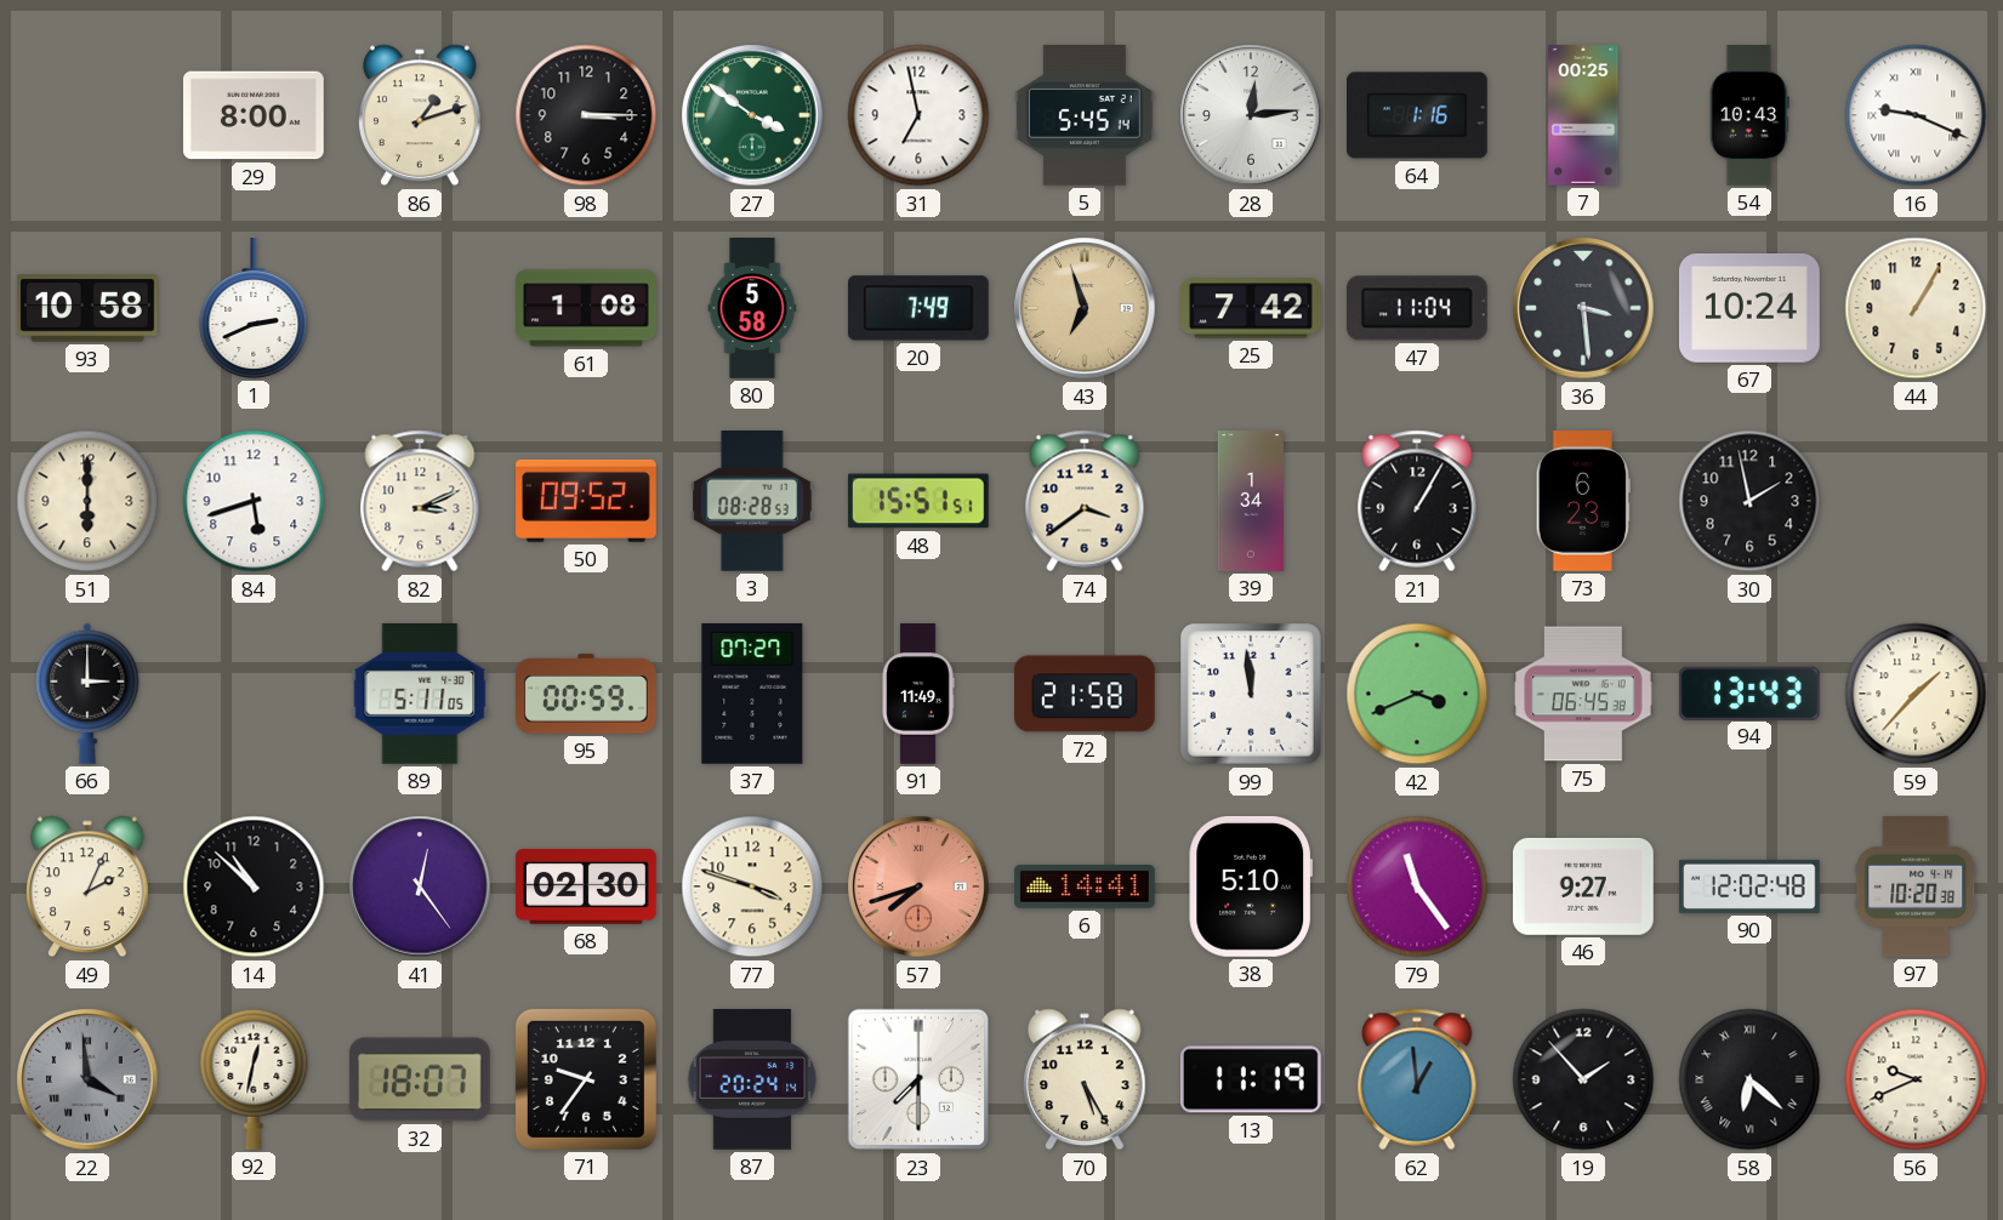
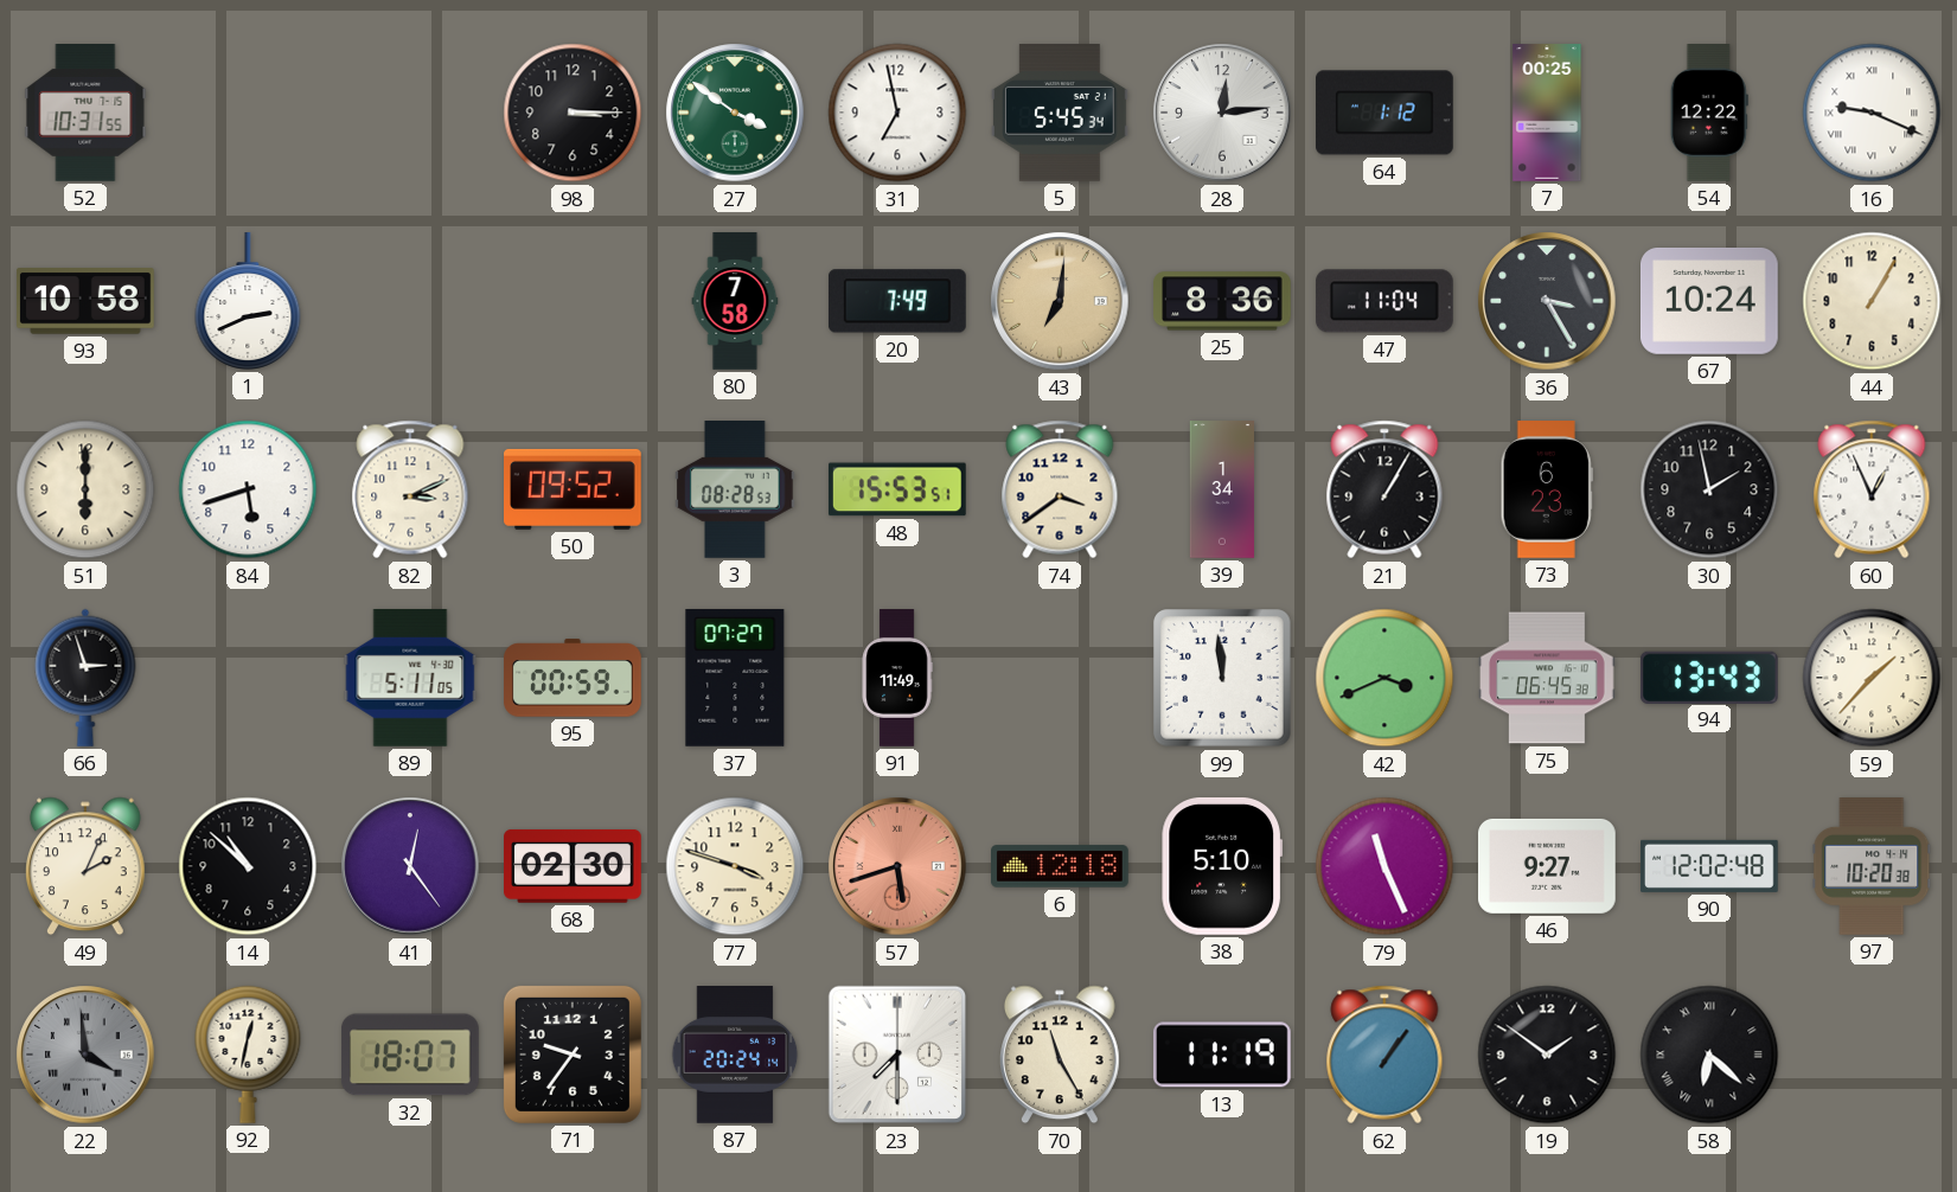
52: none -> 10:31
29: 8:00 -> none
86: 1:12 -> none
5: 5:45:14 -> 5:45:34
64: 1:16 -> 1:12
54: 10:43 -> 12:22
61: 1:08 -> none
80: 5:58 -> 7:58
43: 6:57 -> 7:01
25: 7:42 -> 8:36
36: 3:29 -> 3:25
48: 15:51 -> 15:53
60: none -> 12:56
66: 3:00 -> 2:57
72: 21:58 -> none
57: 7:42 -> 5:42
6: 14:41 -> 12:18
79: 11:24 -> 11:26
70: 5:25 -> 11:25
62: 12:59 -> 1:06
19: 1:53 -> 1:51
56: 9:41 -> none
